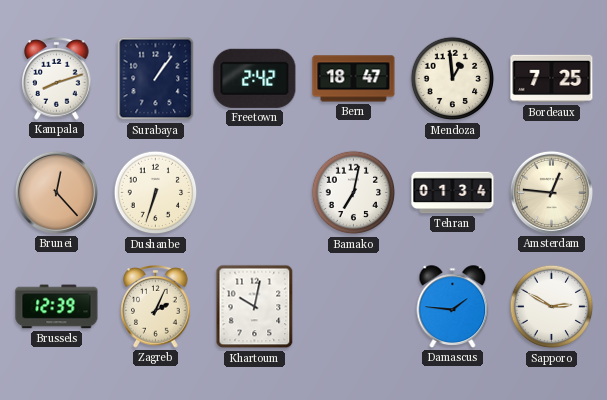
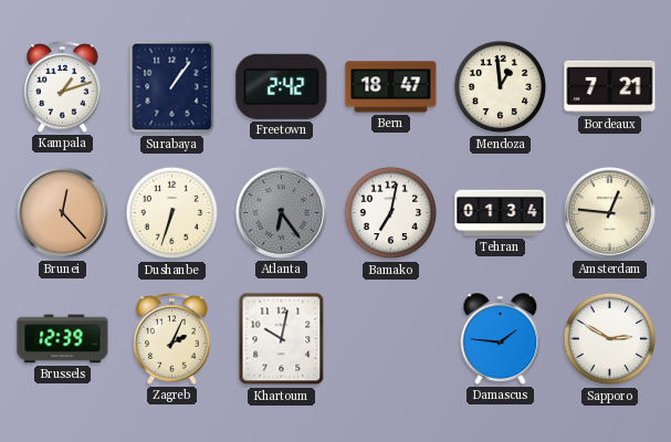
Kampala: 8:12 -> 1:12
Bordeaux: 7:25 -> 7:21
Atlanta: none -> 6:24
